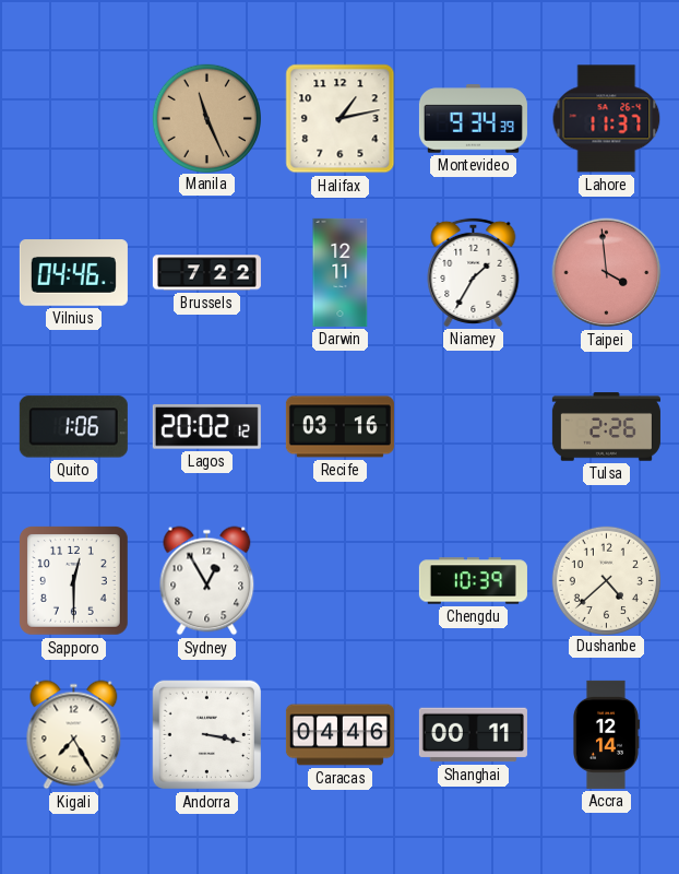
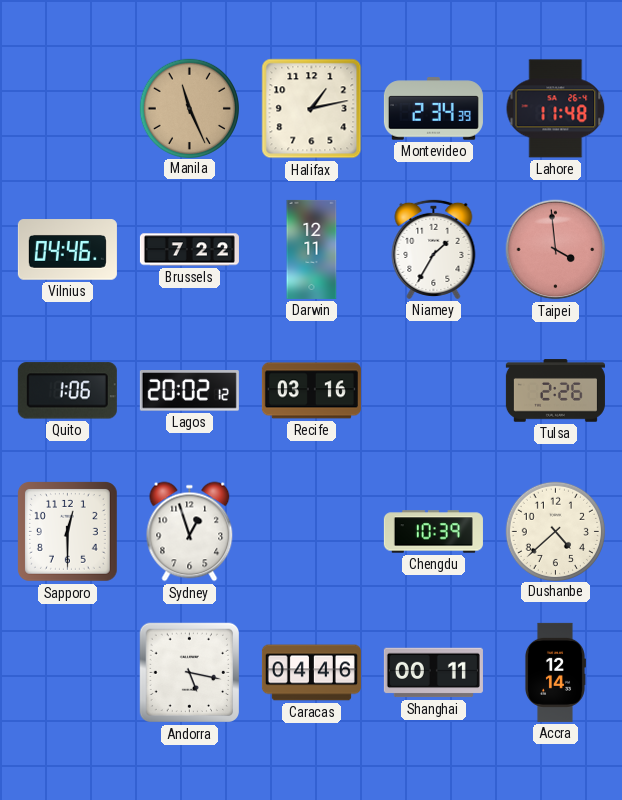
Montevideo: 9:34 -> 2:34
Lahore: 11:37 -> 11:48
Sydney: 12:55 -> 12:57
Kigali: 7:25 -> none
Andorra: 3:17 -> 5:17
